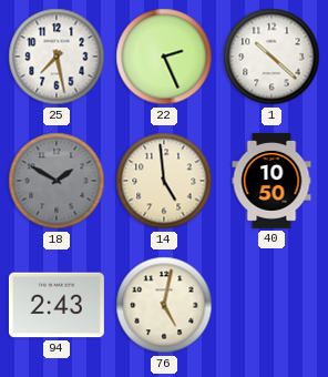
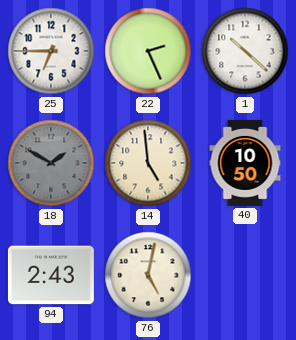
25: 7:28 -> 6:45
